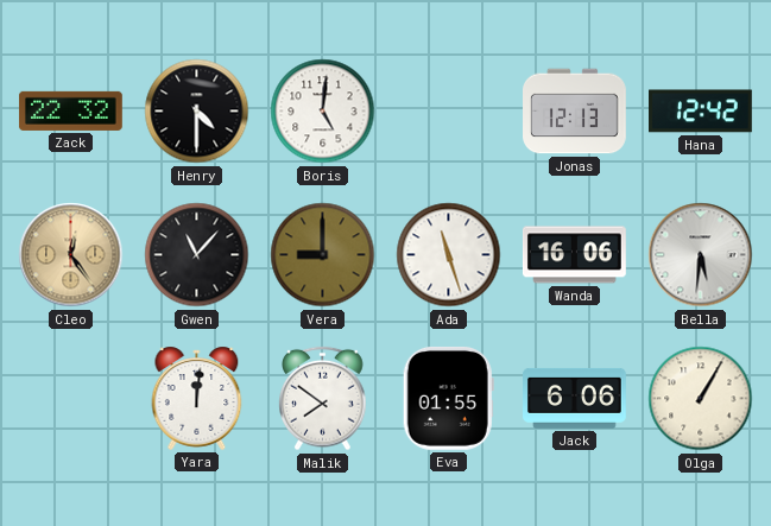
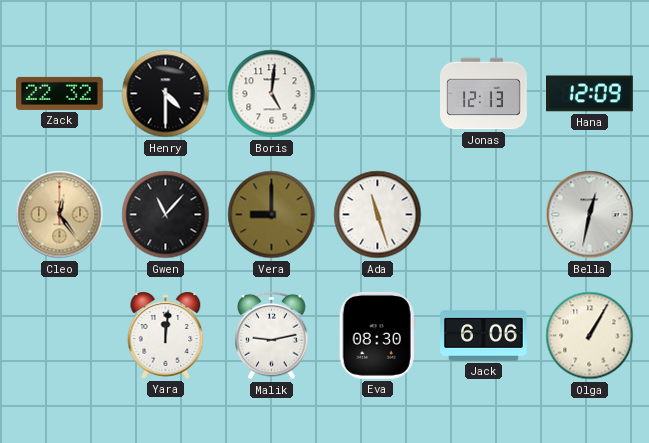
Hana: 12:42 -> 12:09
Wanda: 16:06 -> none
Bella: 5:31 -> 12:32
Malik: 7:51 -> 9:13
Eva: 01:55 -> 08:30
